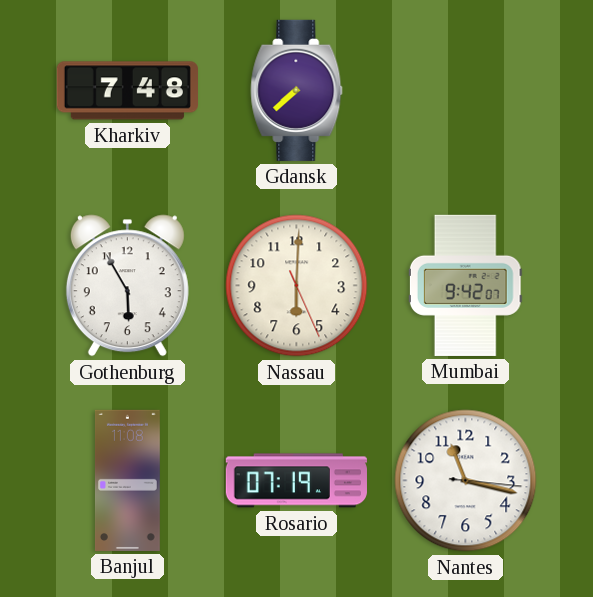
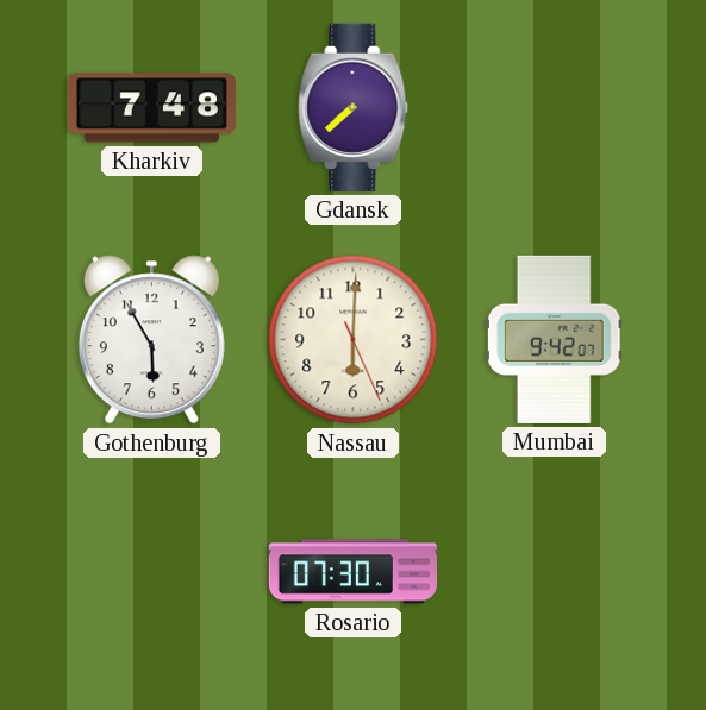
Banjul: 11:08 -> none
Rosario: 07:19 -> 07:30
Nantes: 11:17 -> none
